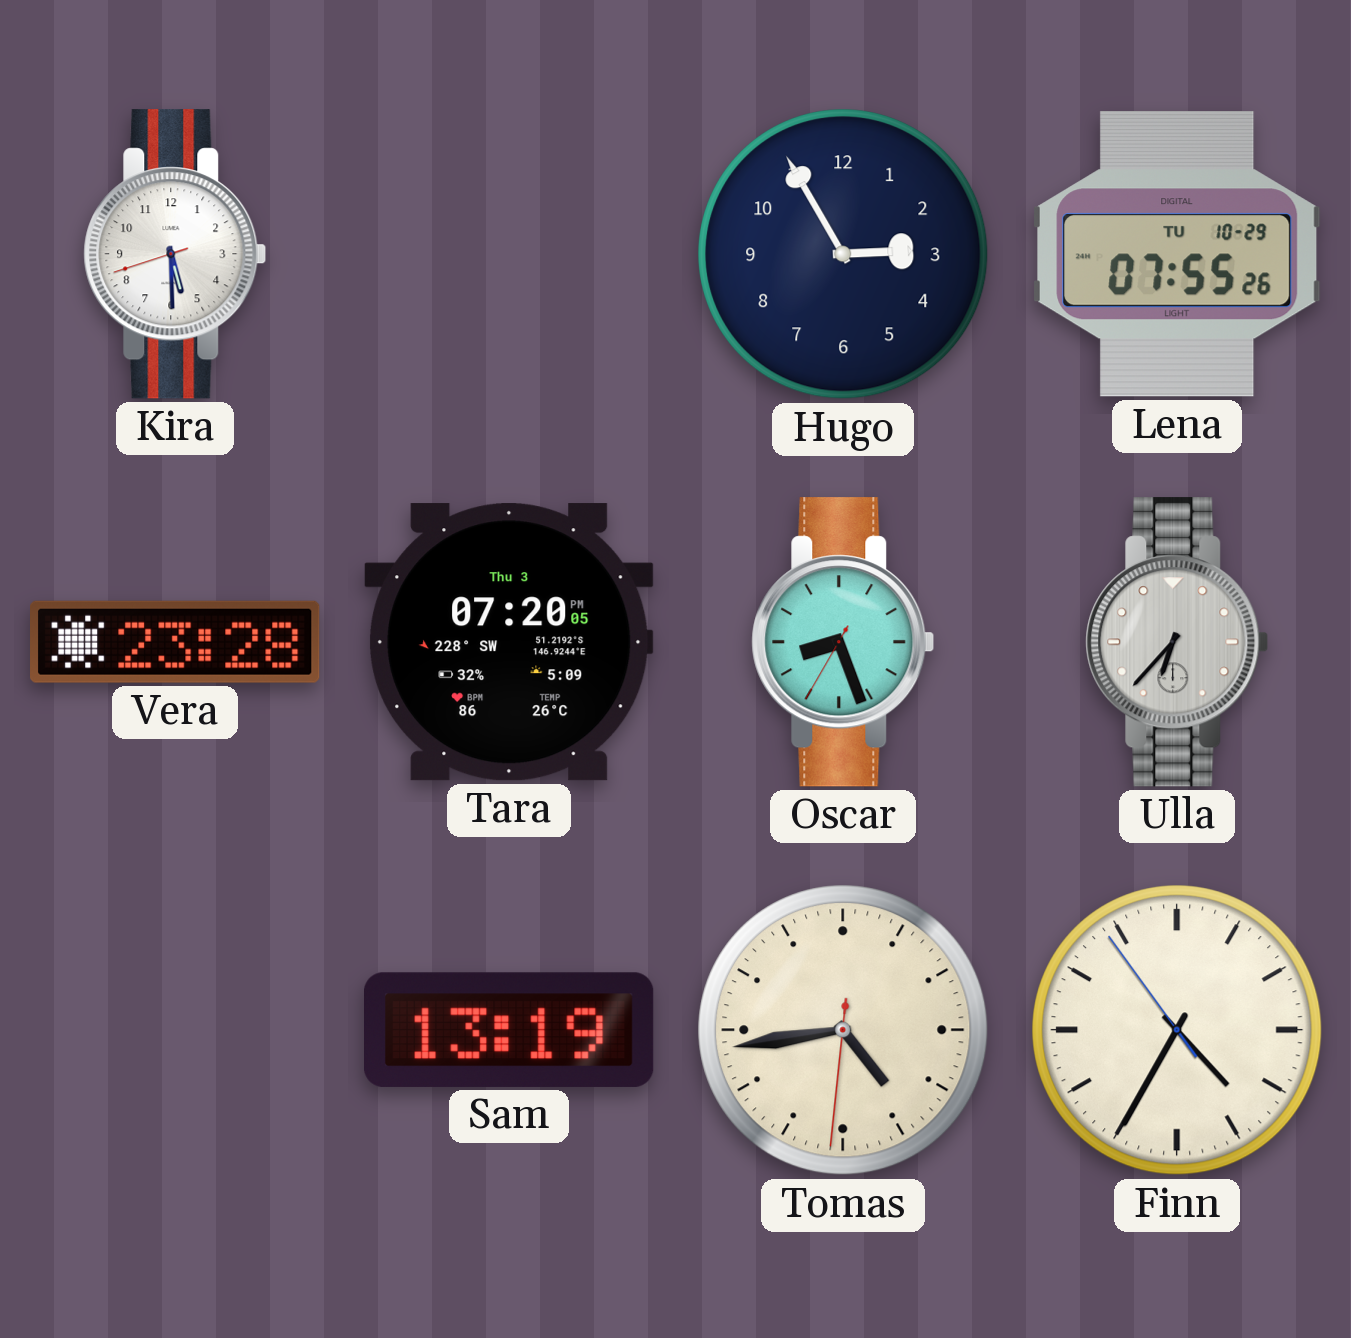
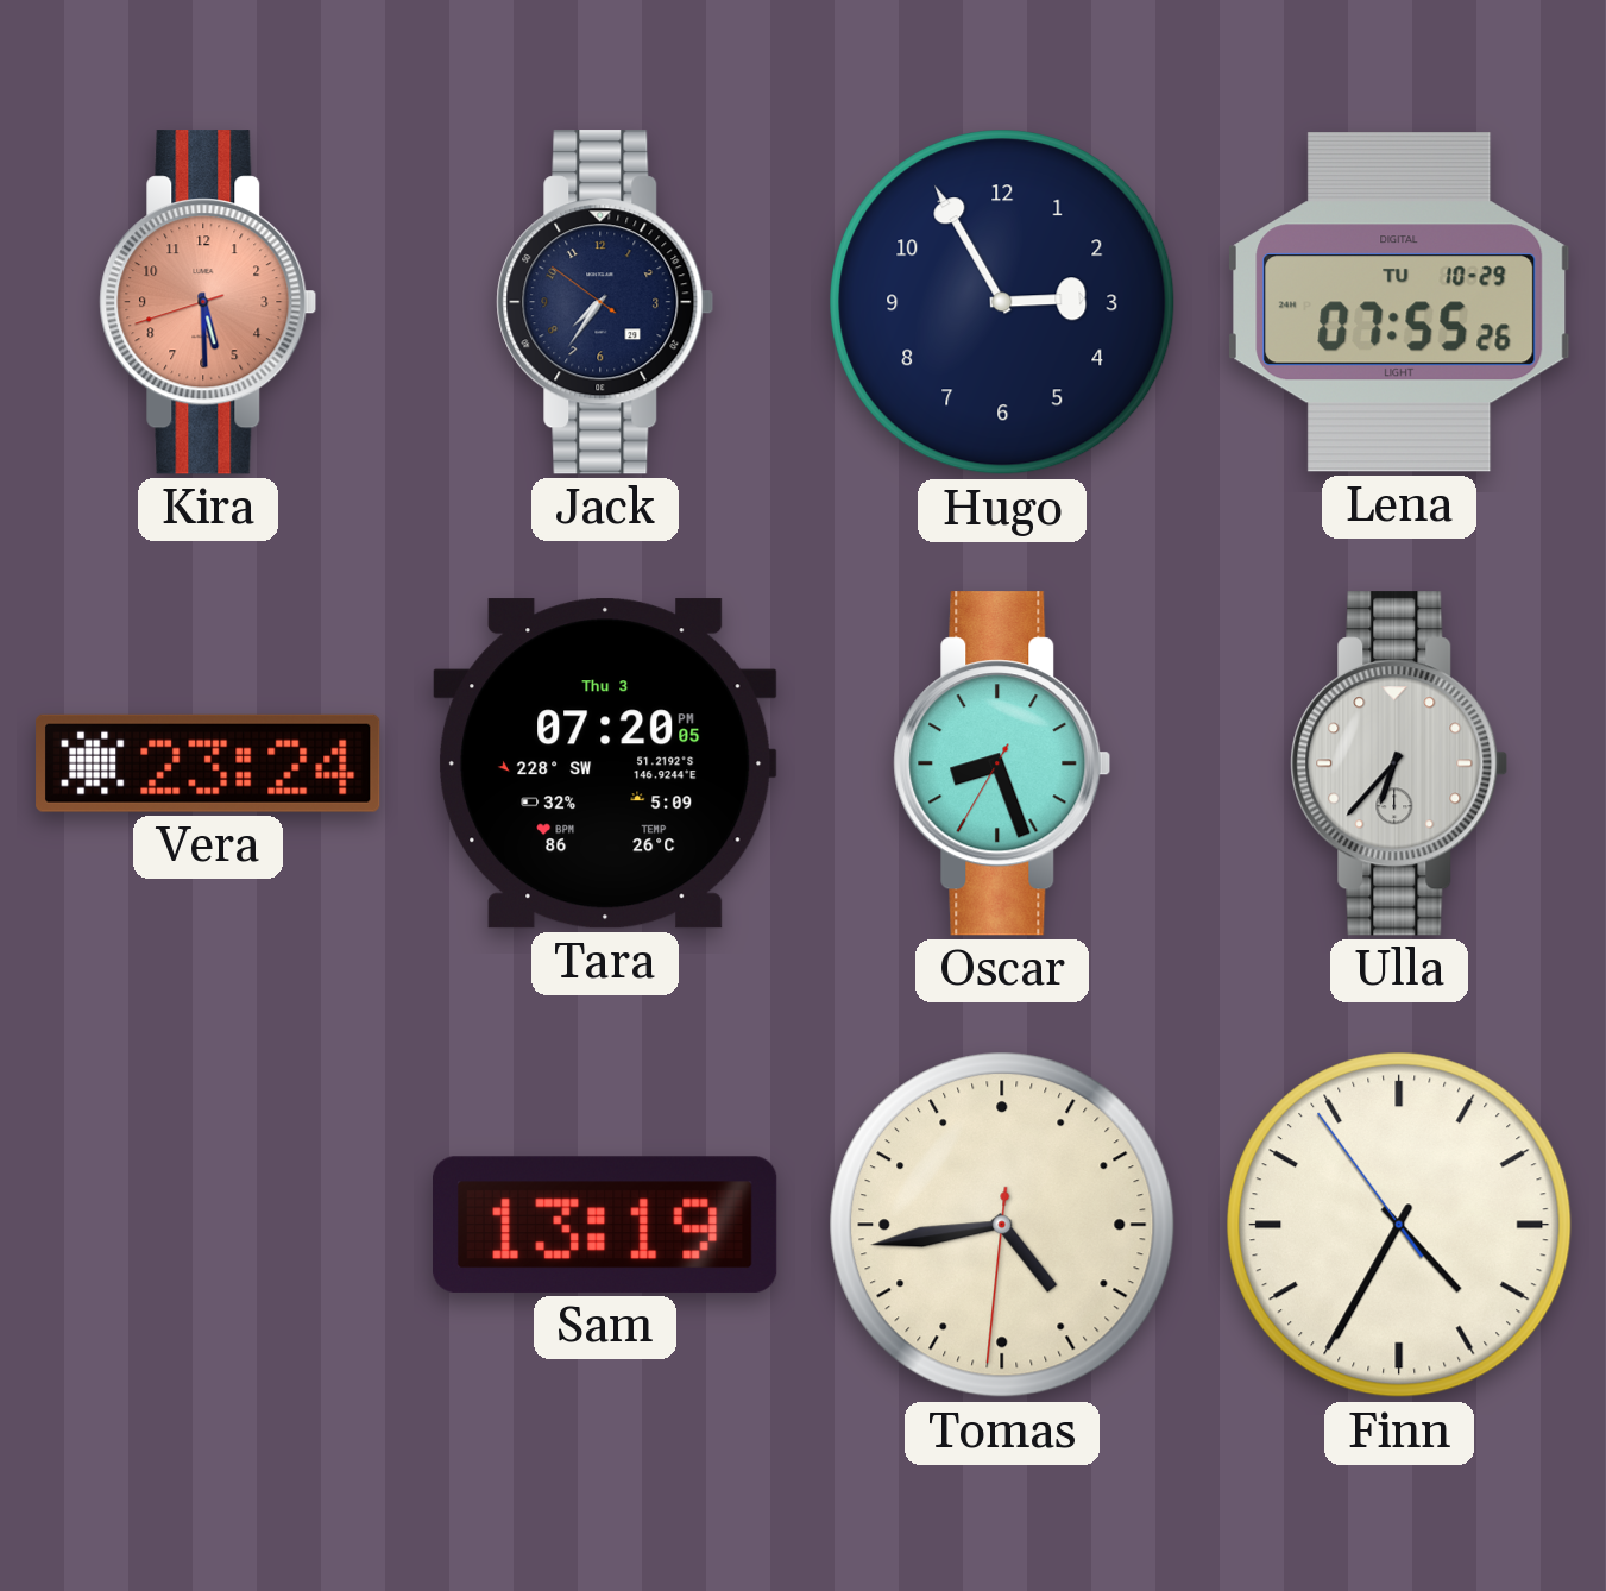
Kira dial: white -> salmon
Jack: none -> 7:35
Vera: 23:28 -> 23:24
